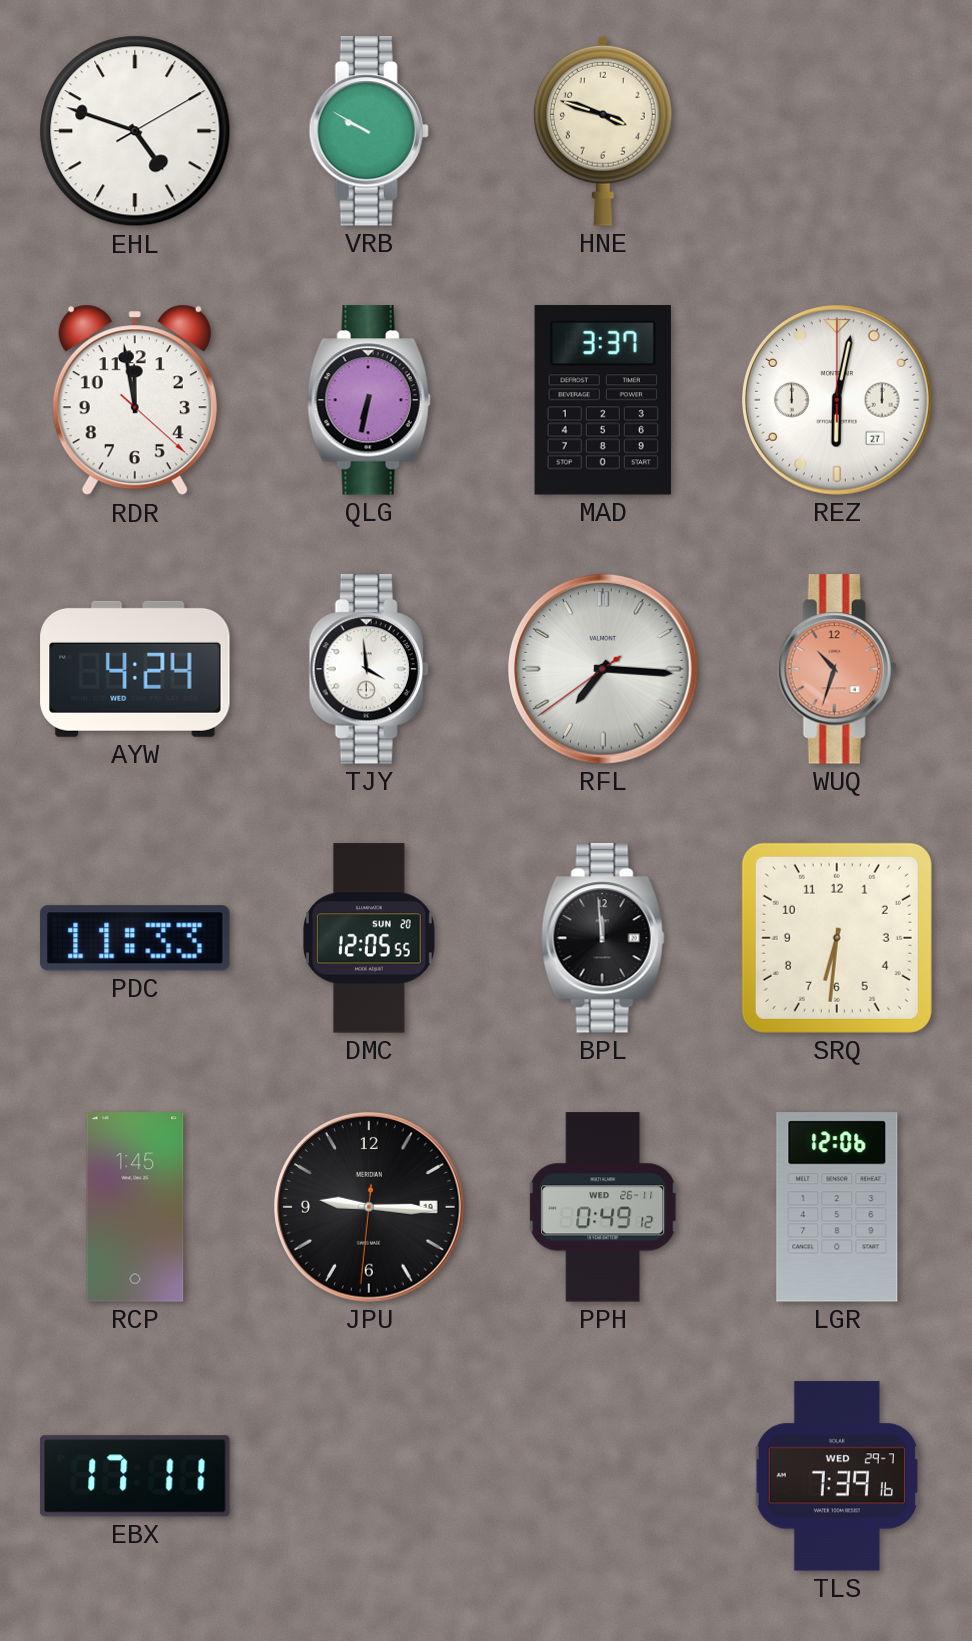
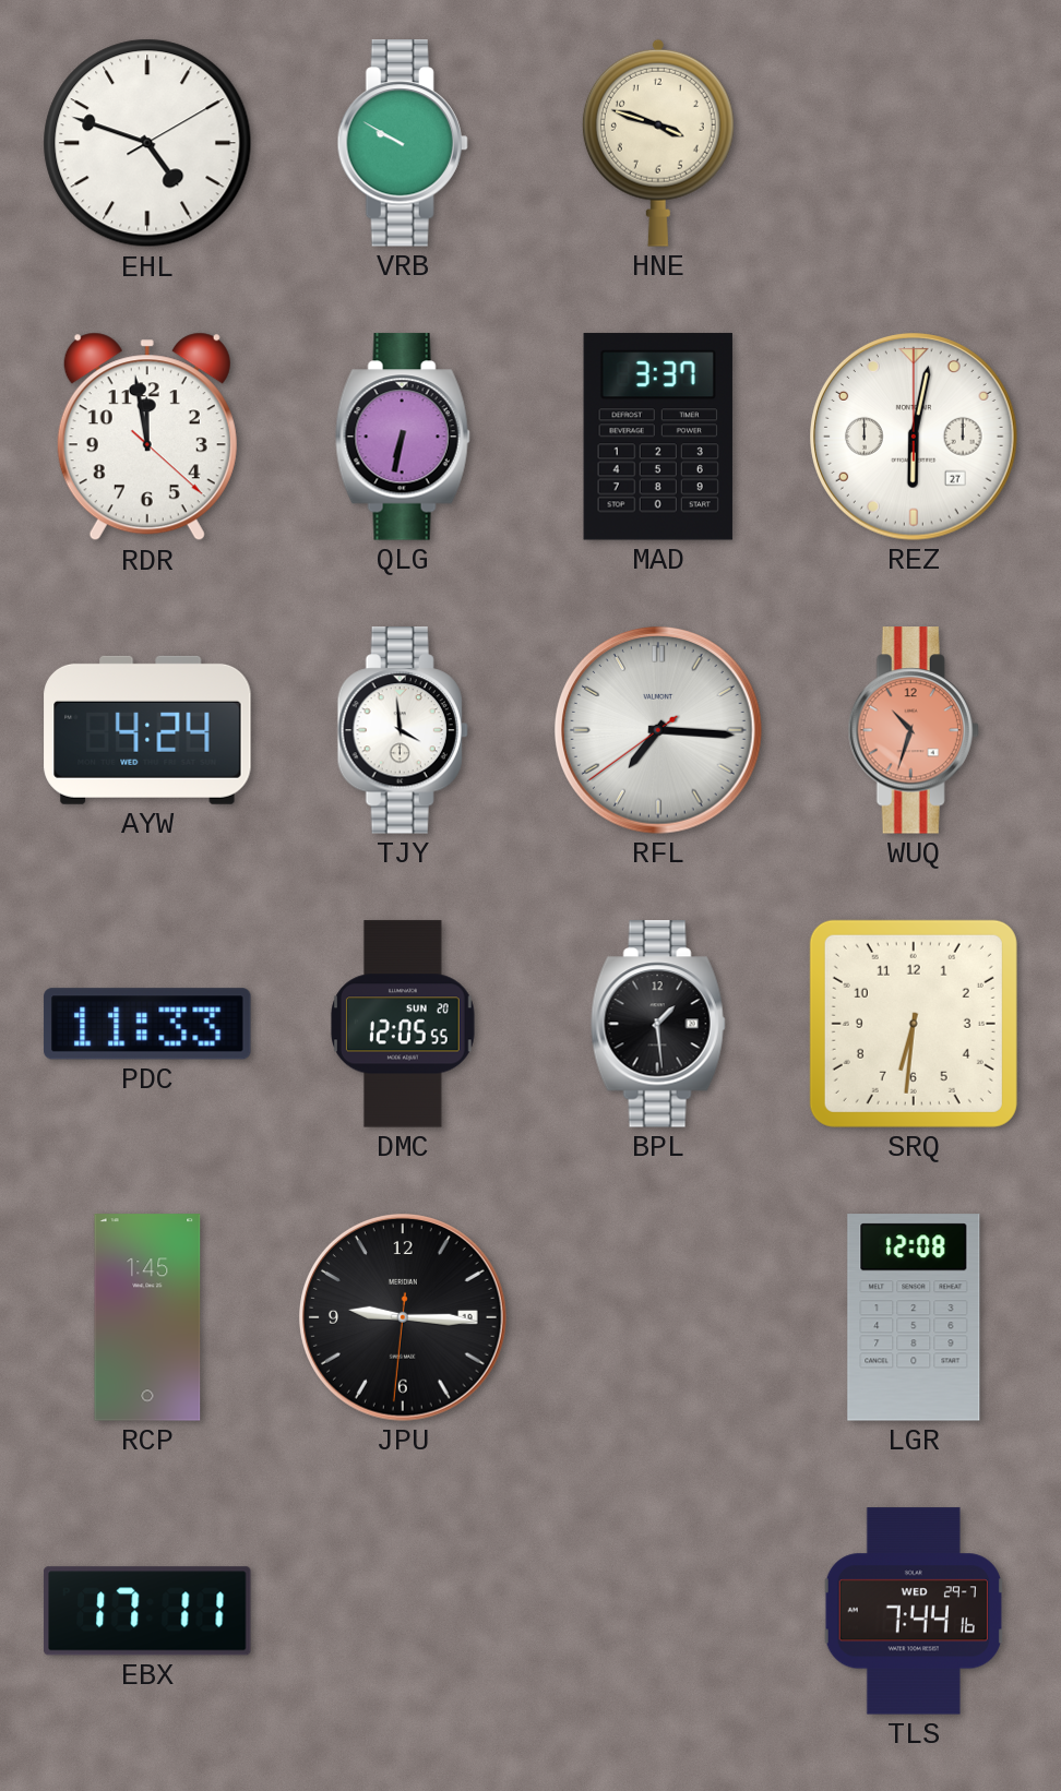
BPL: 11:59 -> 1:29
PPH: 0:49 -> none
LGR: 12:06 -> 12:08
TLS: 7:39 -> 7:44
